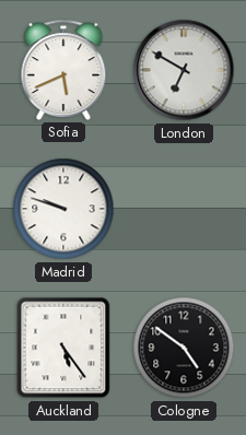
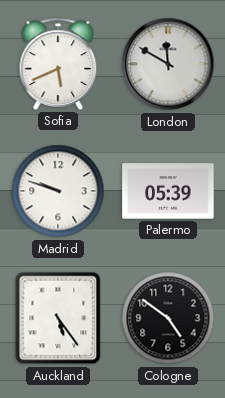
London: 6:50 -> 11:50
Palermo: none -> 05:39
